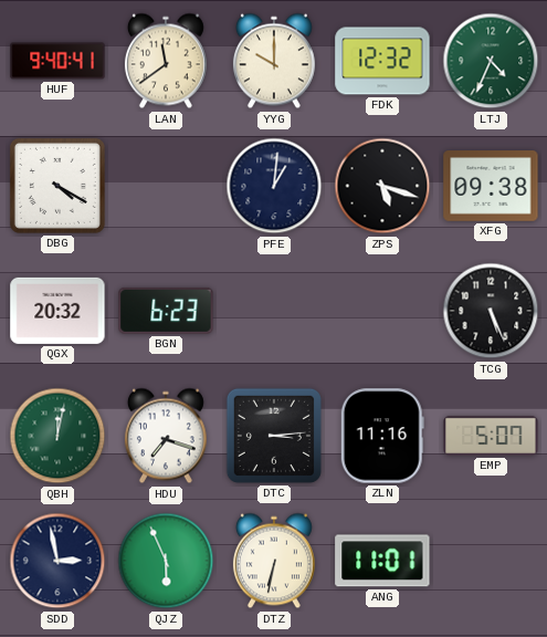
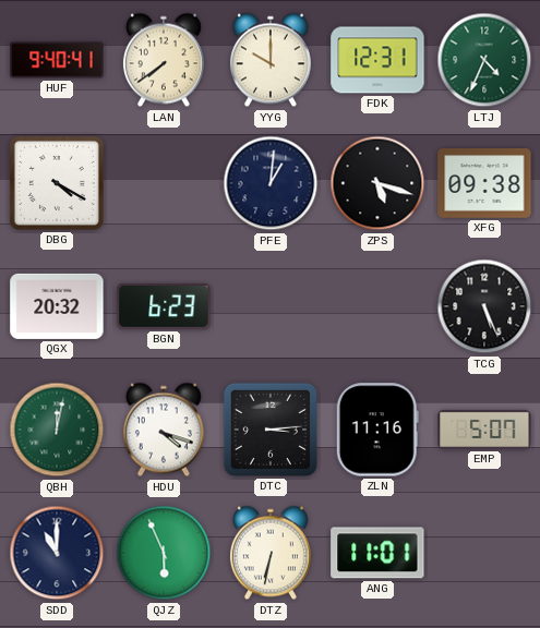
LAN: 11:39 -> 7:39
FDK: 12:32 -> 12:31
HDU: 7:18 -> 4:18
SDD: 2:58 -> 11:00
